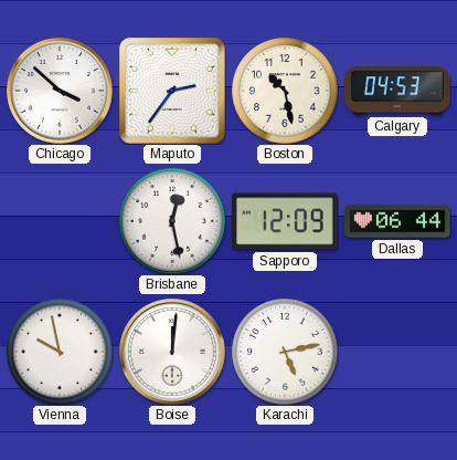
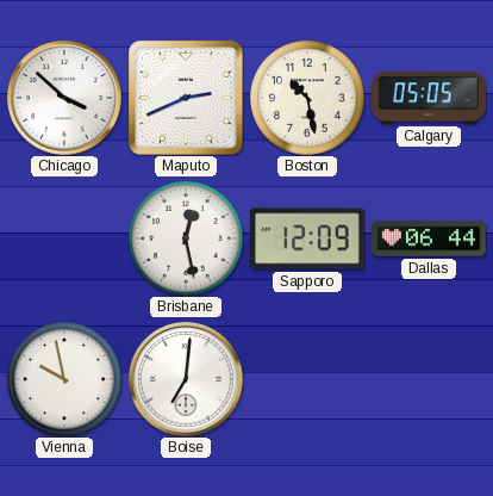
Maputo: 2:36 -> 2:41
Calgary: 04:53 -> 05:05
Boise: 12:01 -> 7:01
Karachi: 5:13 -> none
